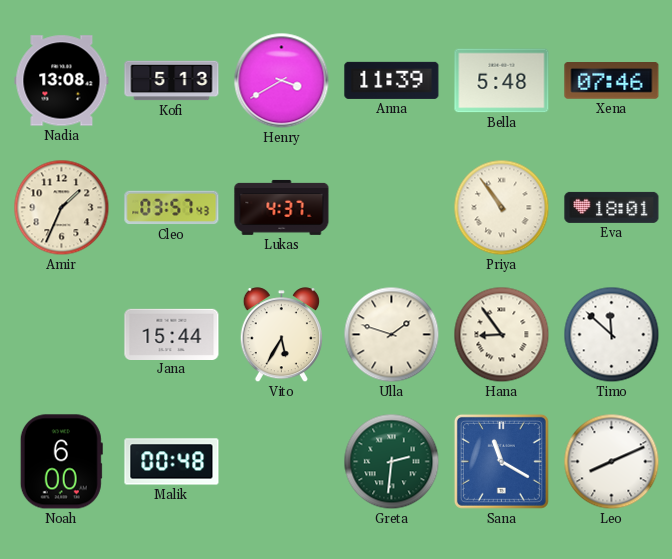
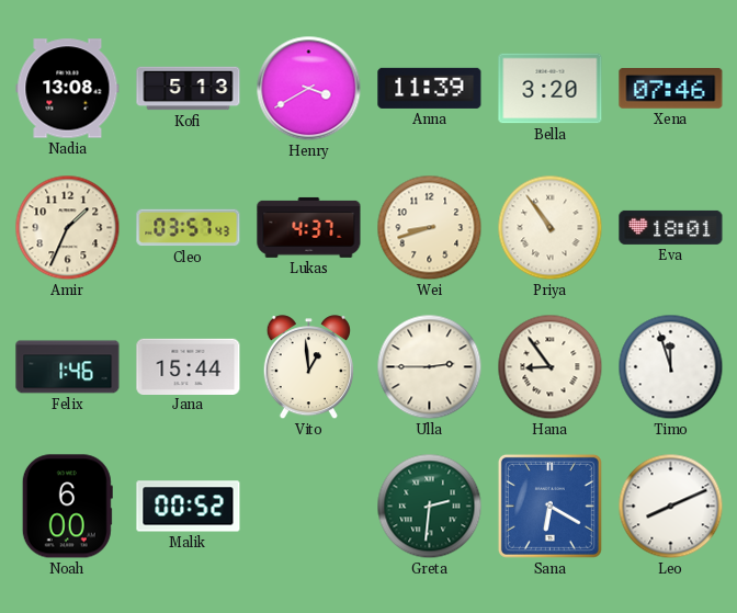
Bella: 5:48 -> 3:20
Wei: none -> 8:42
Felix: none -> 1:46
Vito: 5:35 -> 12:59
Ulla: 1:48 -> 2:45
Timo: 11:52 -> 11:57
Malik: 00:48 -> 00:52
Sana: 11:20 -> 6:20
